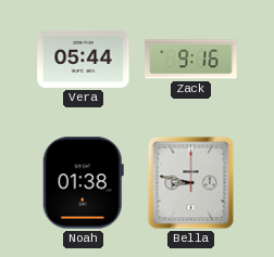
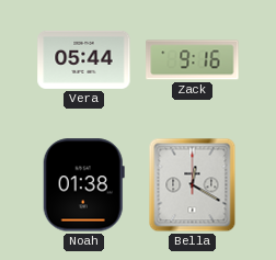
Bella: 8:47 -> 12:20
